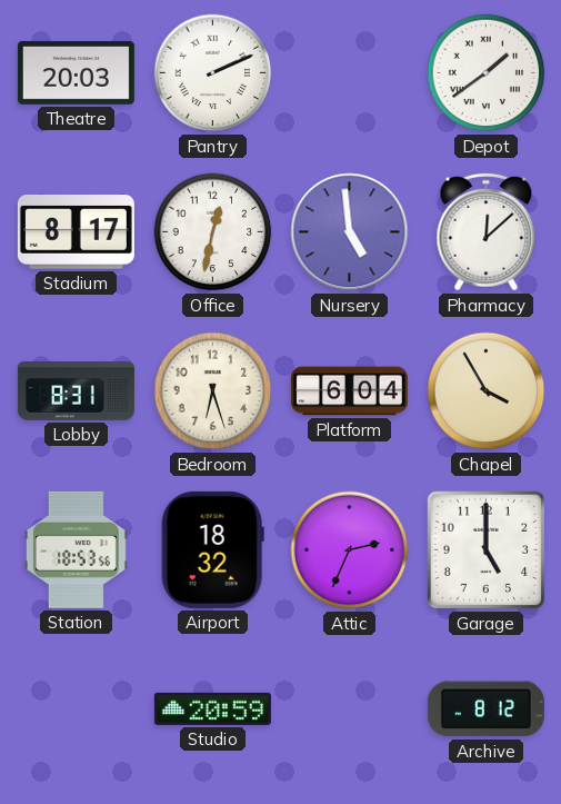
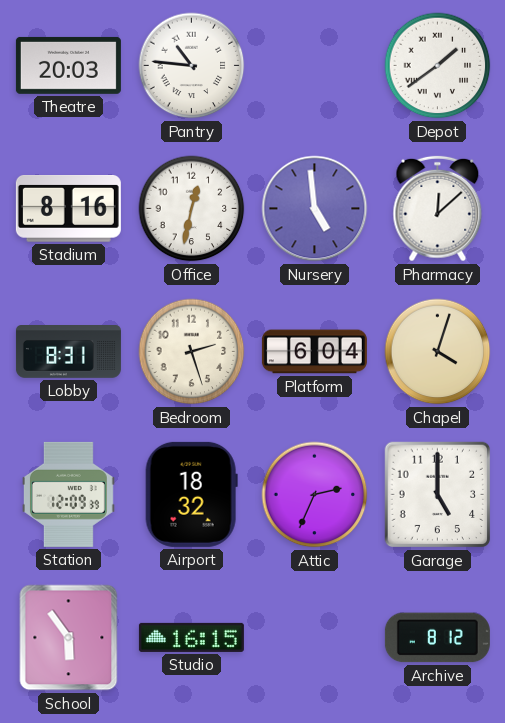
Pantry: 2:11 -> 10:46
Stadium: 8:17 -> 8:16
Bedroom: 6:27 -> 2:27
Chapel: 3:55 -> 4:03
Station: 18:53 -> 12:09
School: none -> 5:54
Studio: 20:59 -> 16:15
